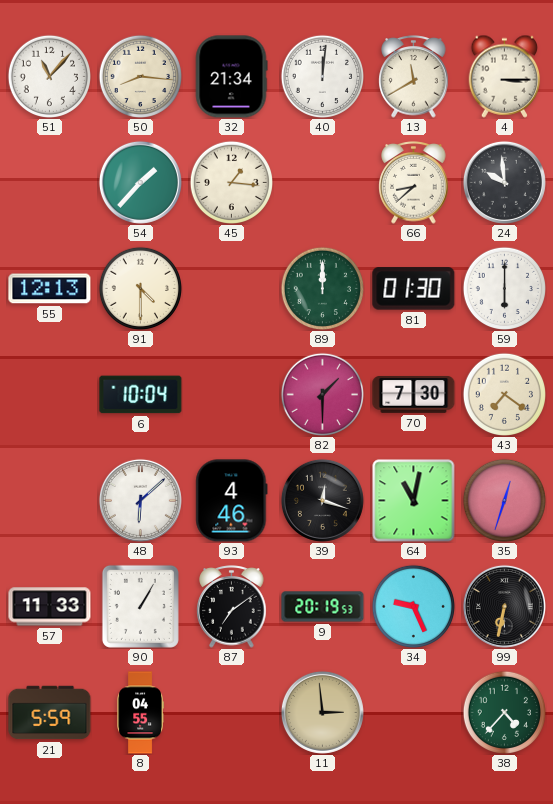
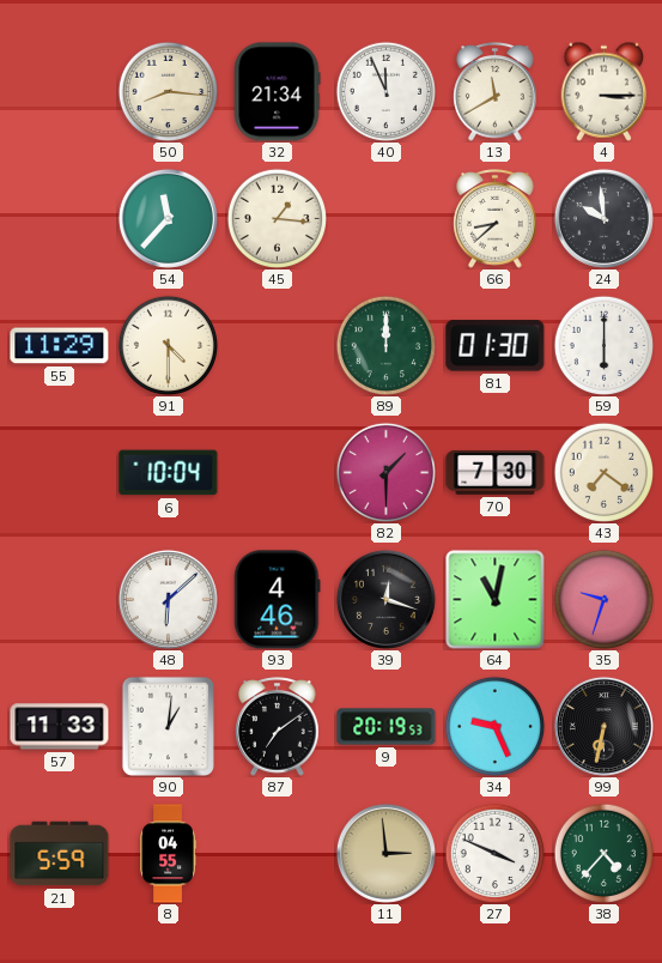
51: 11:07 -> none
40: 12:01 -> 11:56
54: 1:37 -> 11:37
55: 12:13 -> 11:29
35: 12:33 -> 9:33
90: 1:05 -> 1:01
27: none -> 3:49
